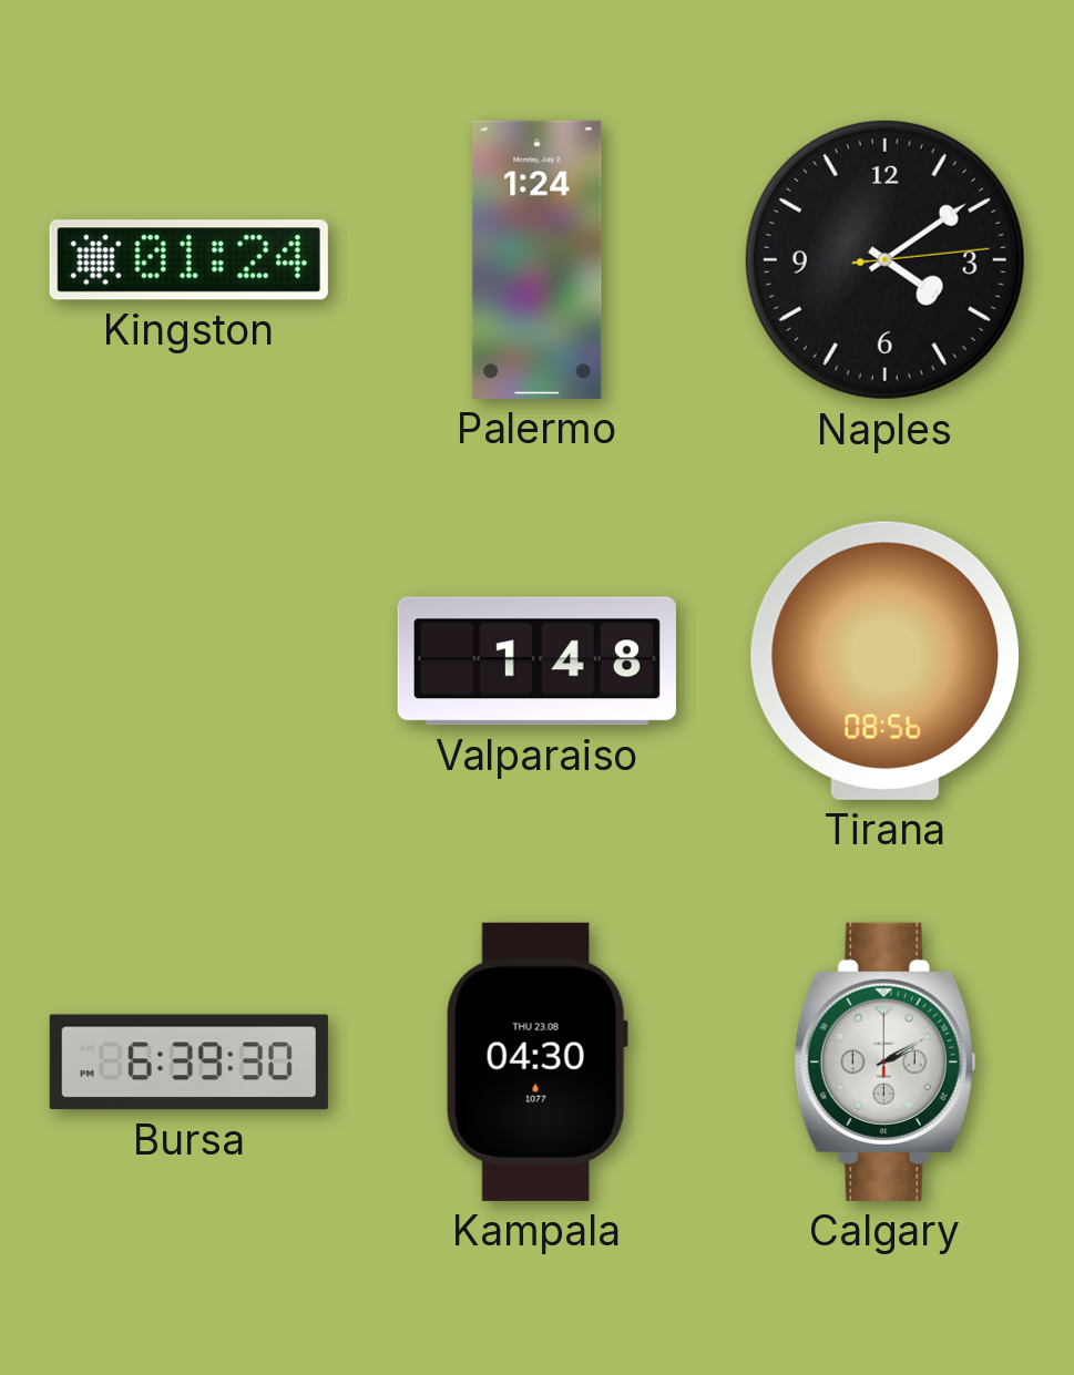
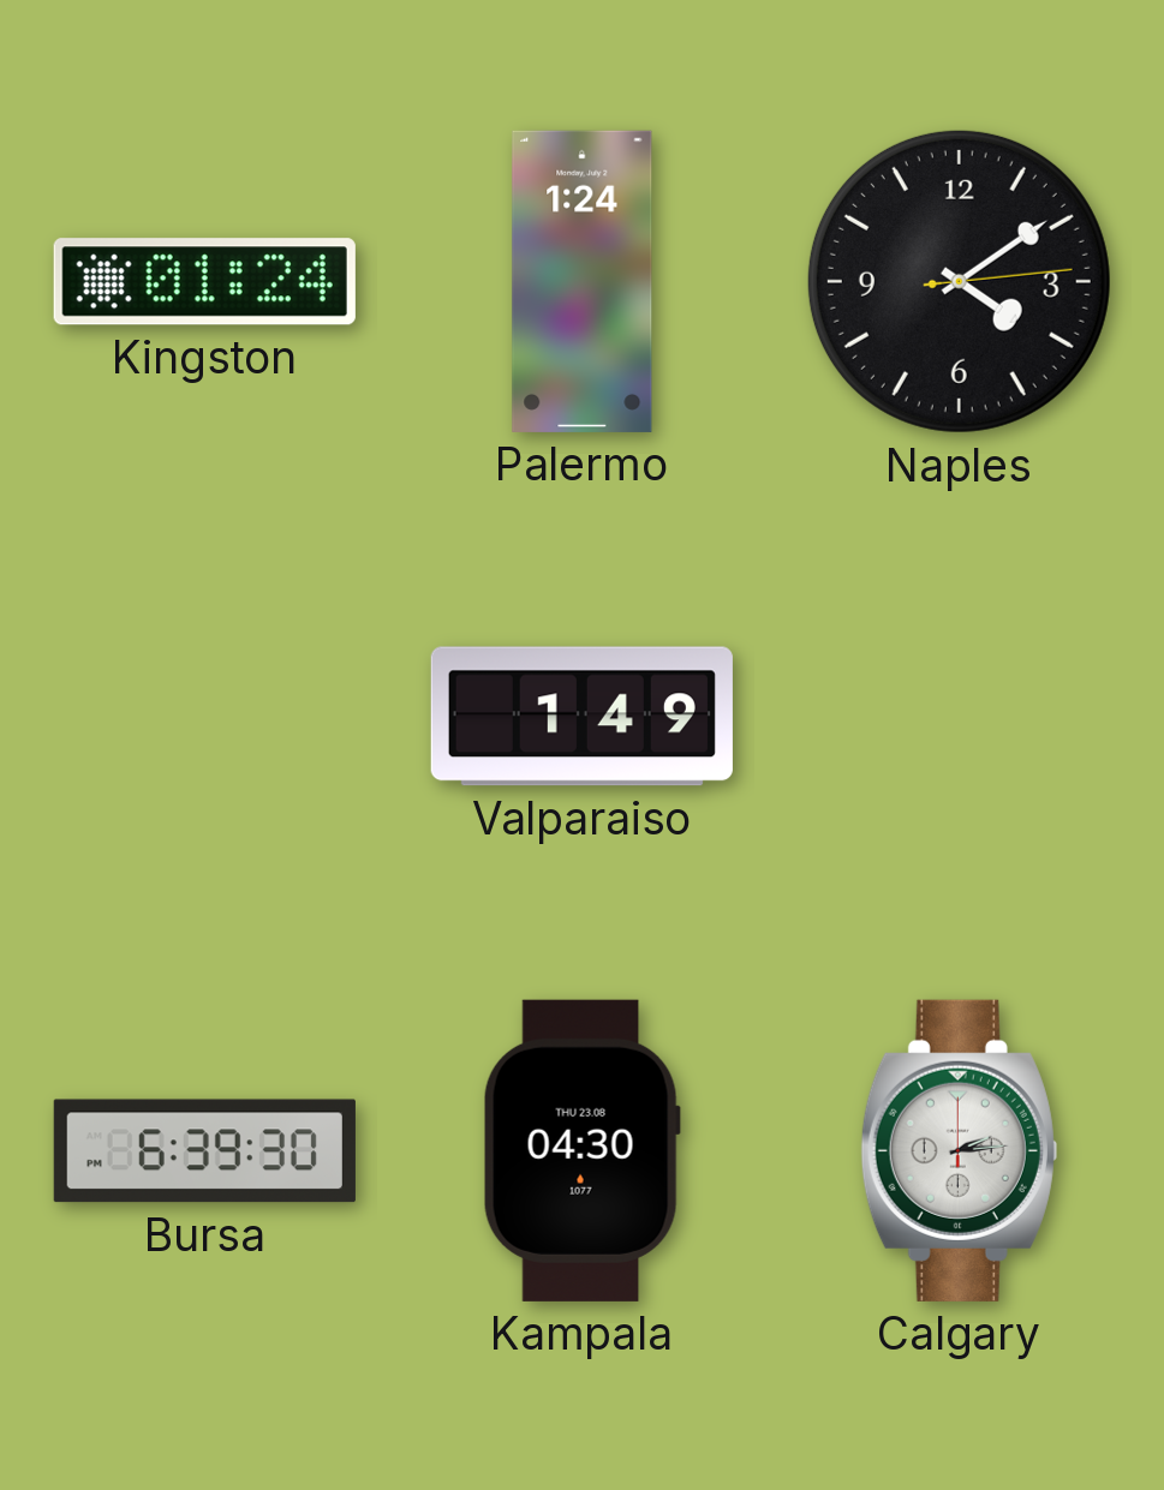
Valparaiso: 1:48 -> 1:49
Tirana: 08:56 -> none
Calgary: 2:10 -> 2:14
